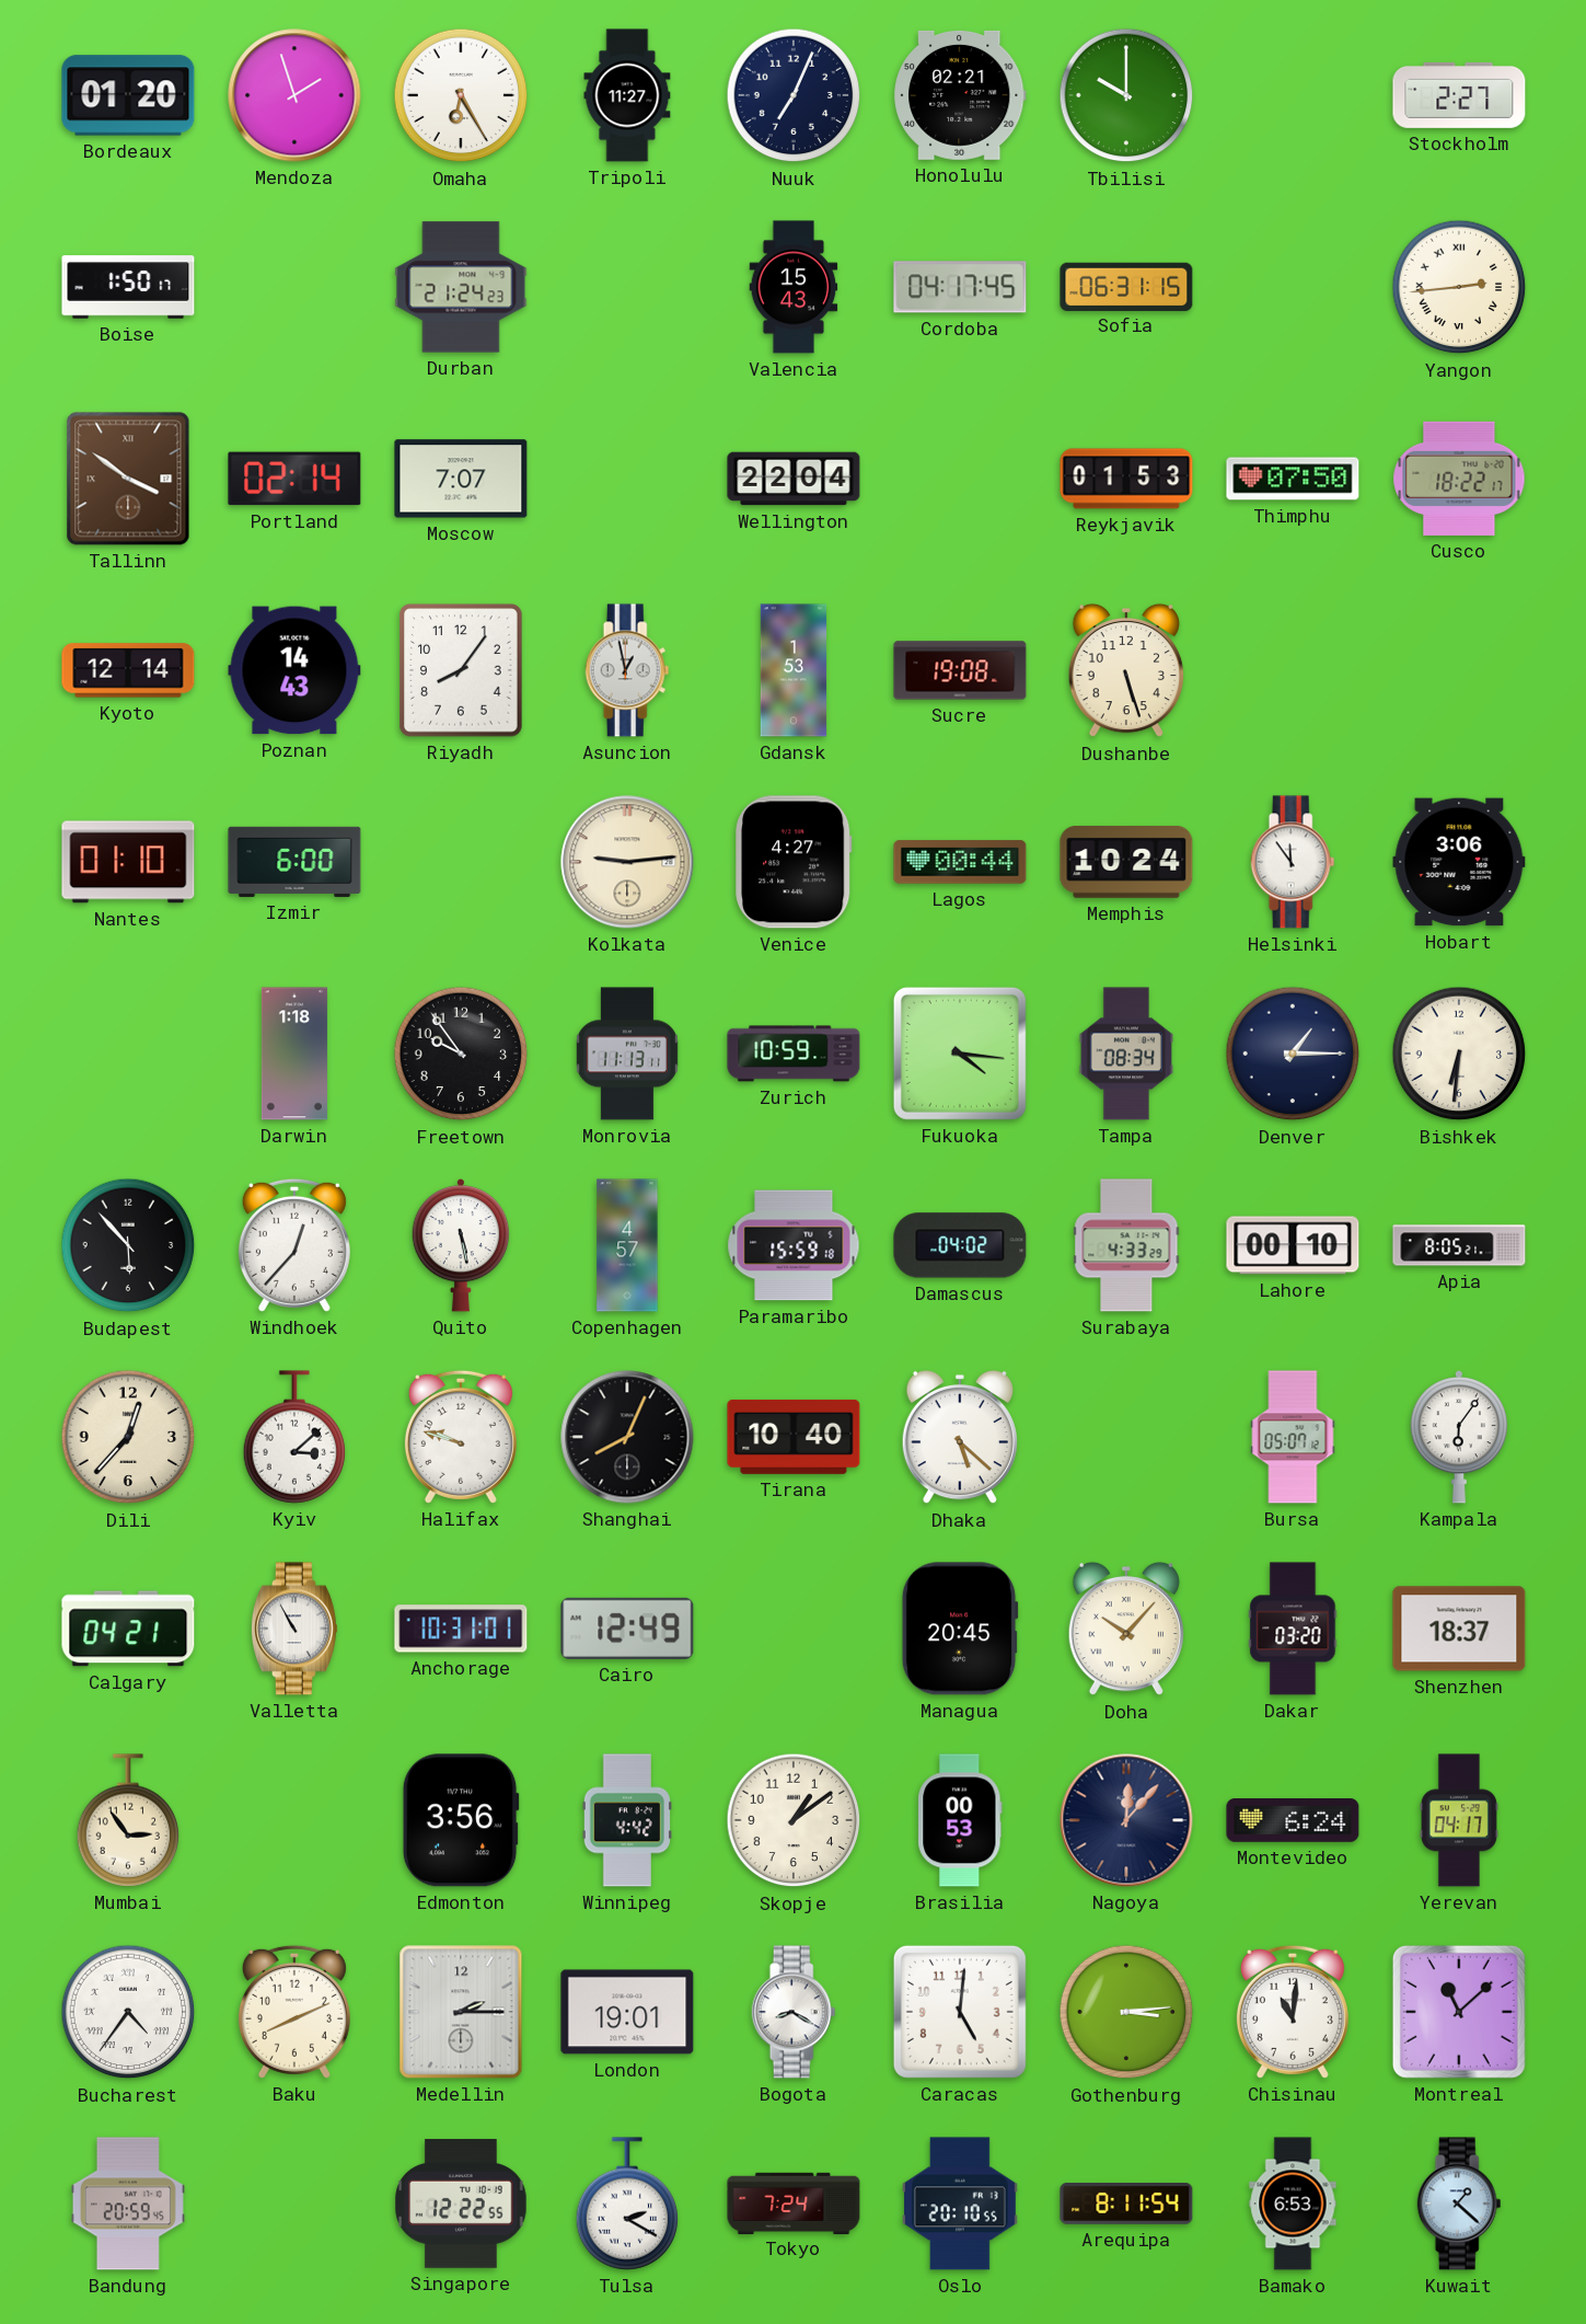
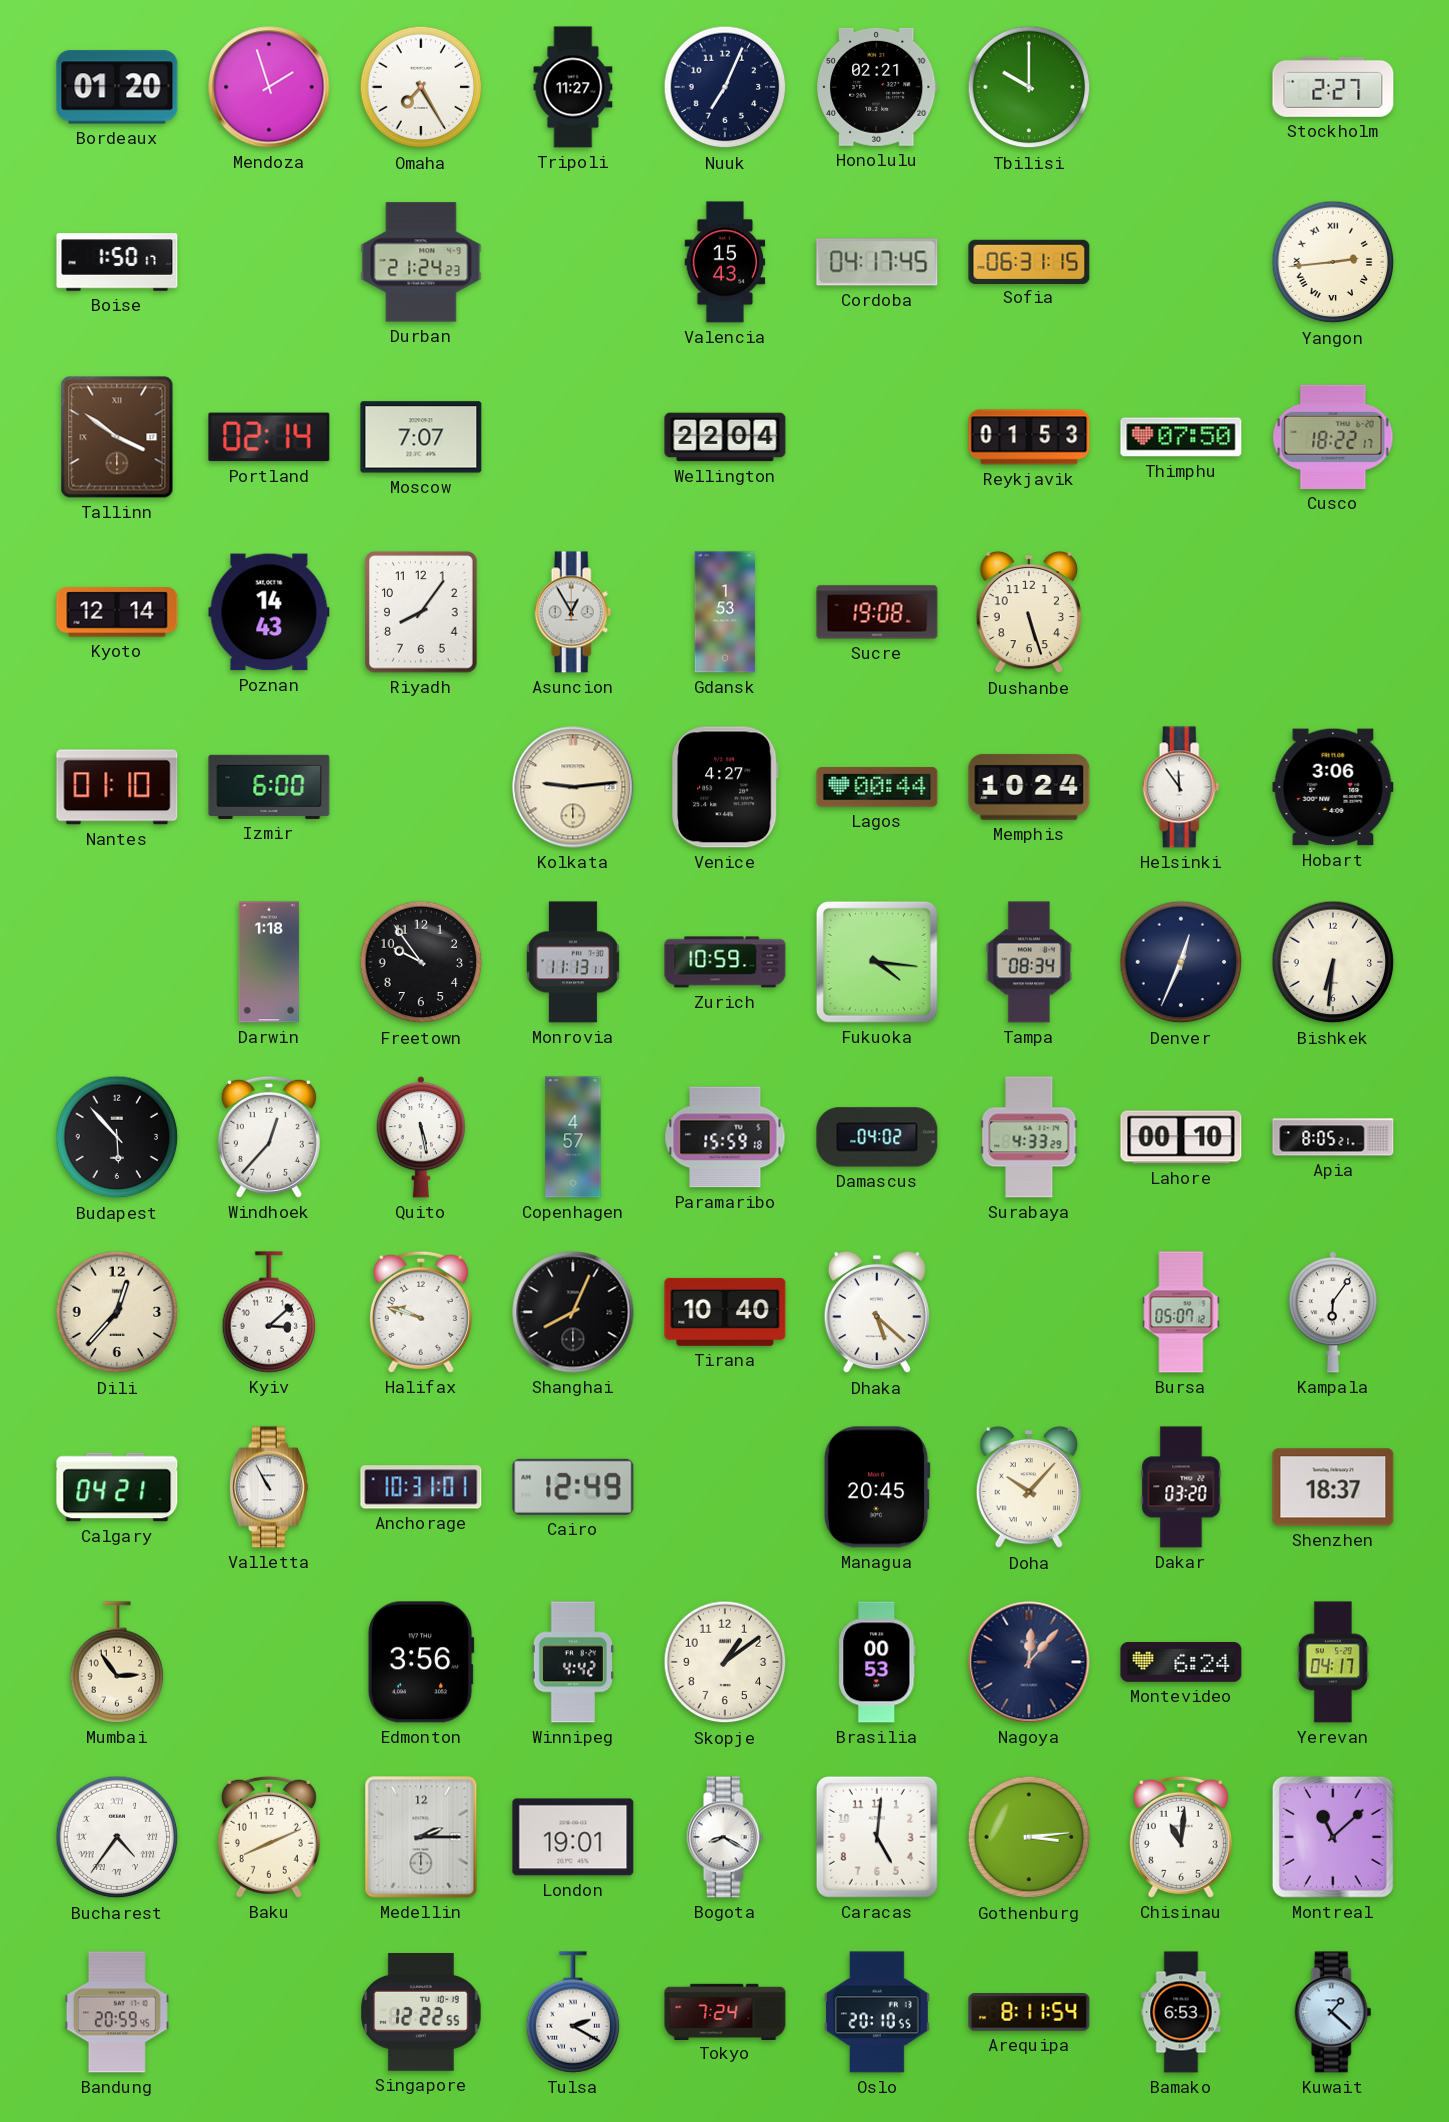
Omaha: 6:25 -> 7:25
Asuncion: 12:58 -> 12:55
Denver: 1:15 -> 12:34
